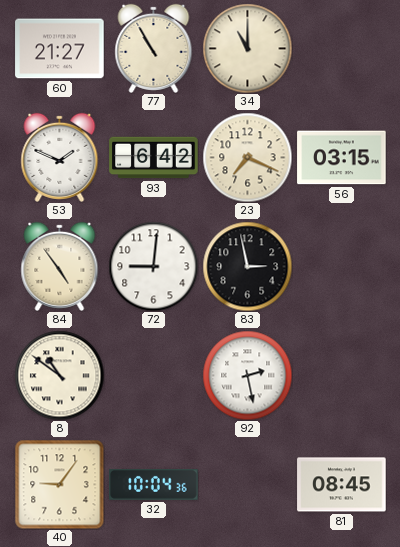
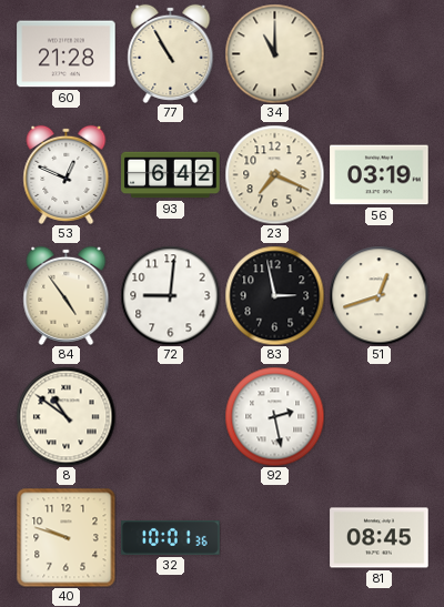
60: 21:27 -> 21:28
53: 1:49 -> 12:49
56: 03:15 -> 03:19
51: none -> 12:42
40: 9:06 -> 9:48
32: 10:04 -> 10:01
